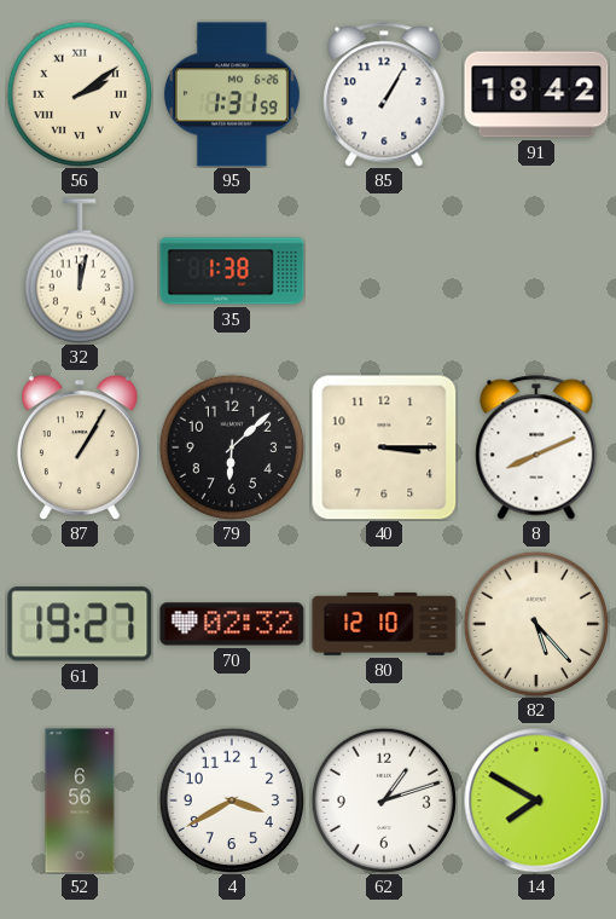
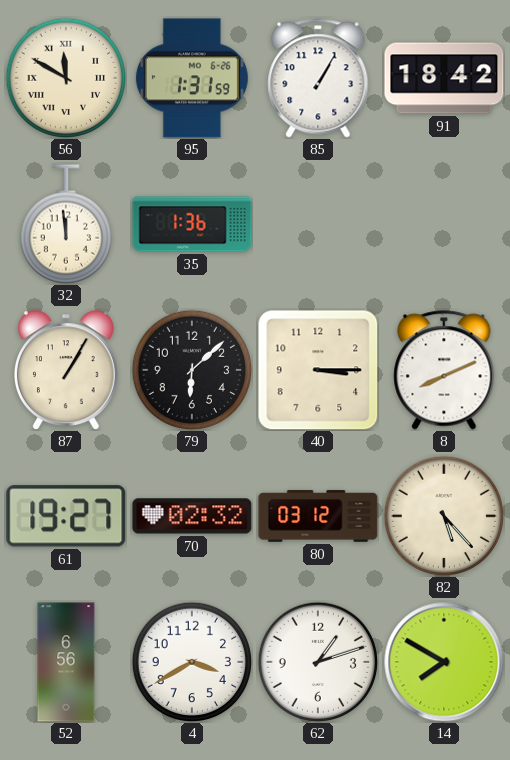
56: 2:09 -> 11:50
32: 12:02 -> 11:59
35: 1:38 -> 1:36
80: 12:10 -> 03:12
